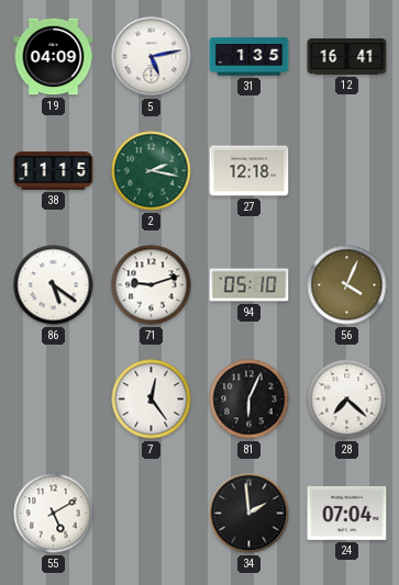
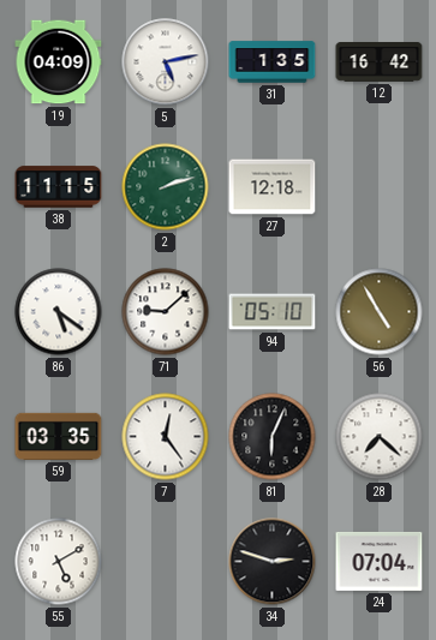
12: 16:41 -> 16:42
2: 2:17 -> 2:12
71: 9:12 -> 9:08
56: 4:04 -> 4:55
59: none -> 03:35
34: 1:59 -> 2:48
